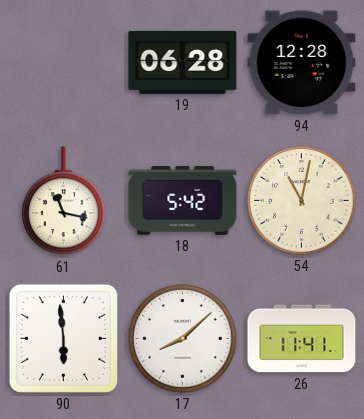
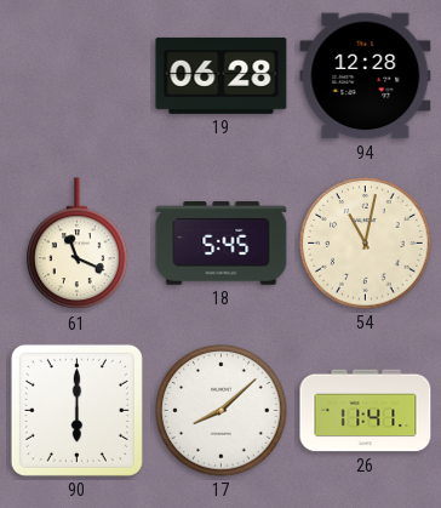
61: 11:17 -> 11:19
18: 5:42 -> 5:45
90: 5:59 -> 6:00
